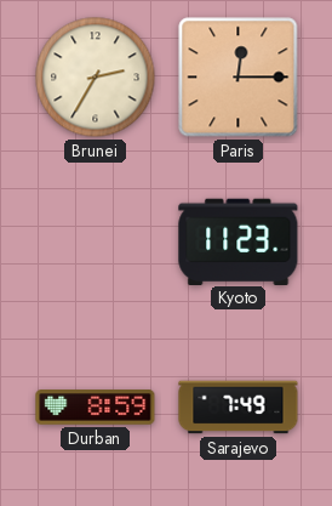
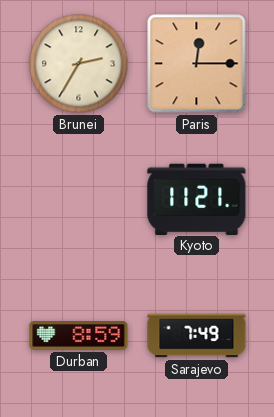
Kyoto: 11:23 -> 11:21
